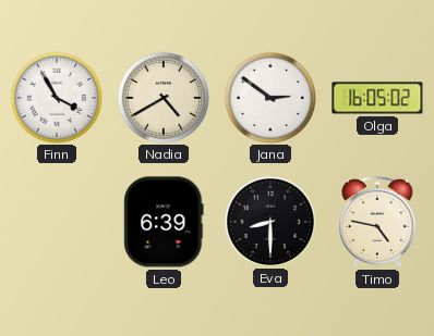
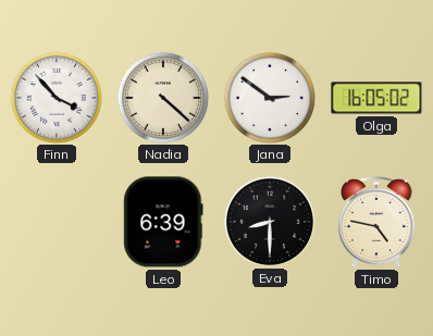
Finn: 3:55 -> 3:53
Nadia: 4:40 -> 4:22
